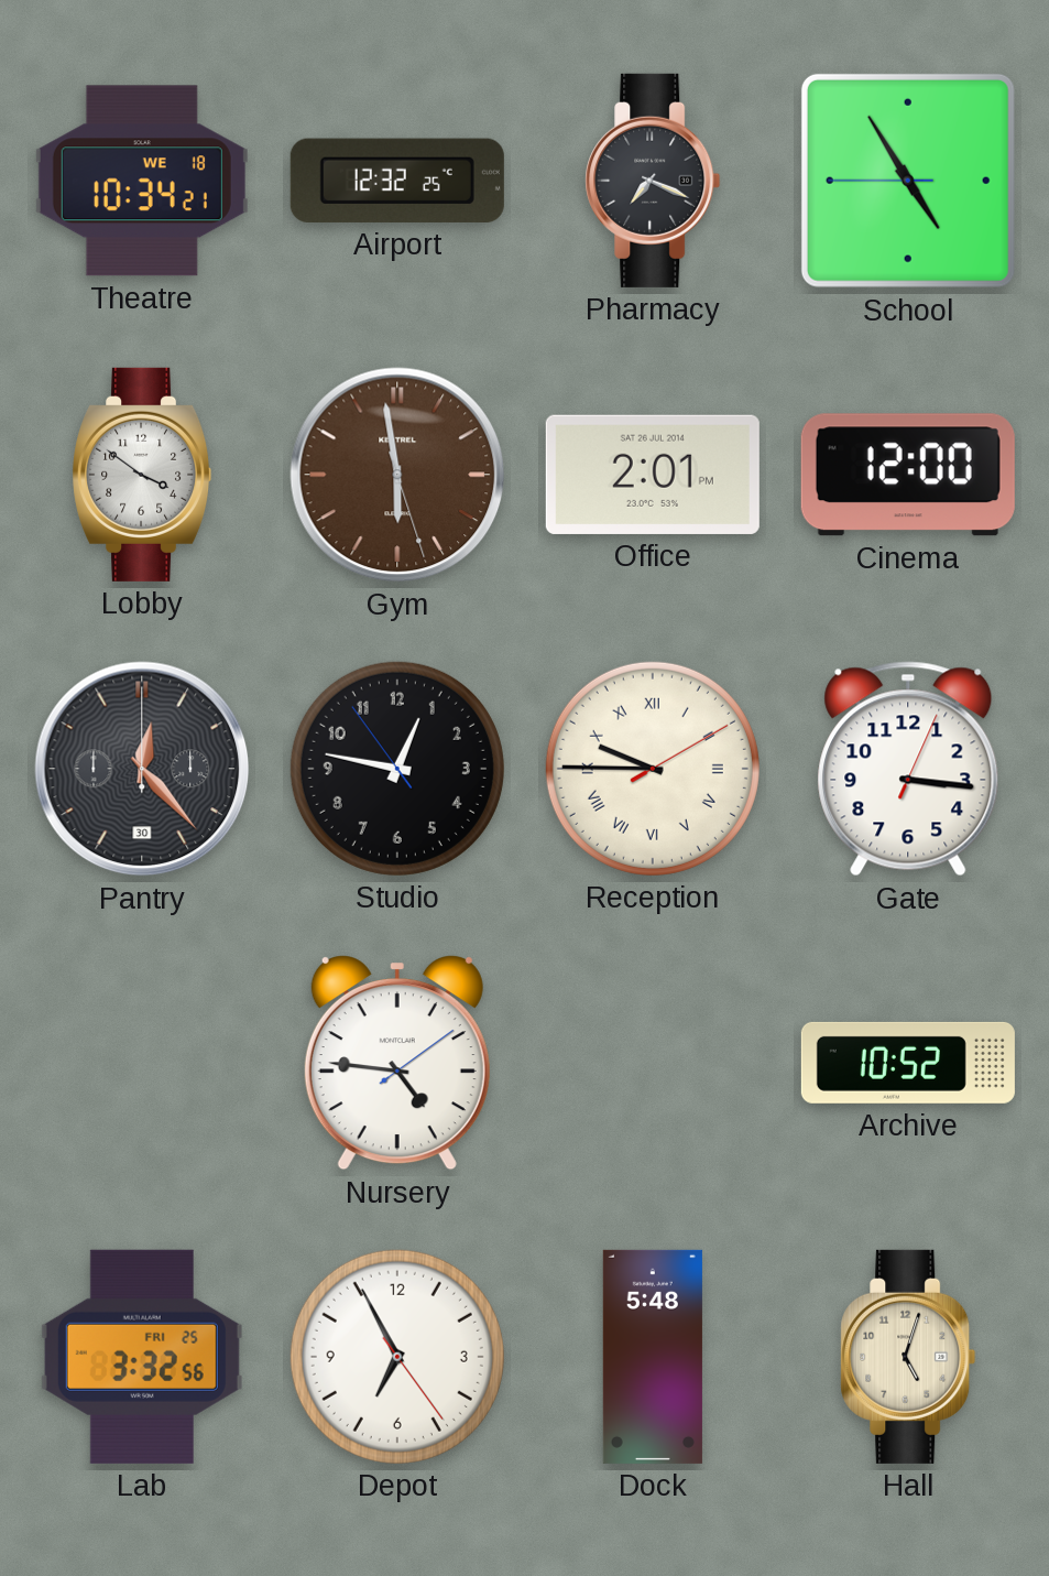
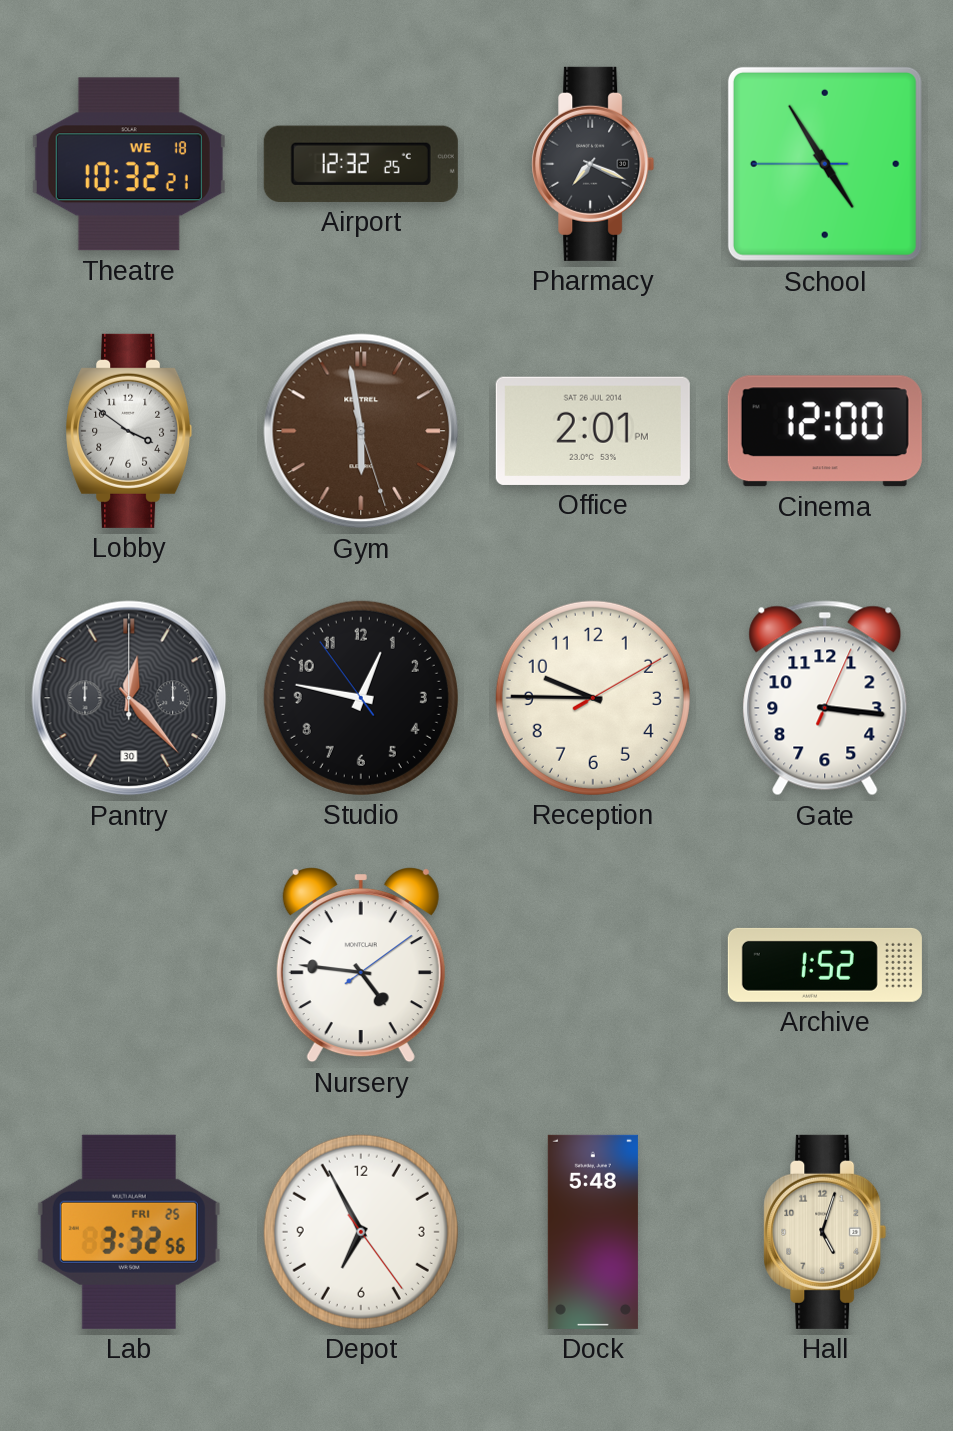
Theatre: 10:34 -> 10:32
Reception numerals: Roman -> Arabic
Archive: 10:52 -> 1:52
